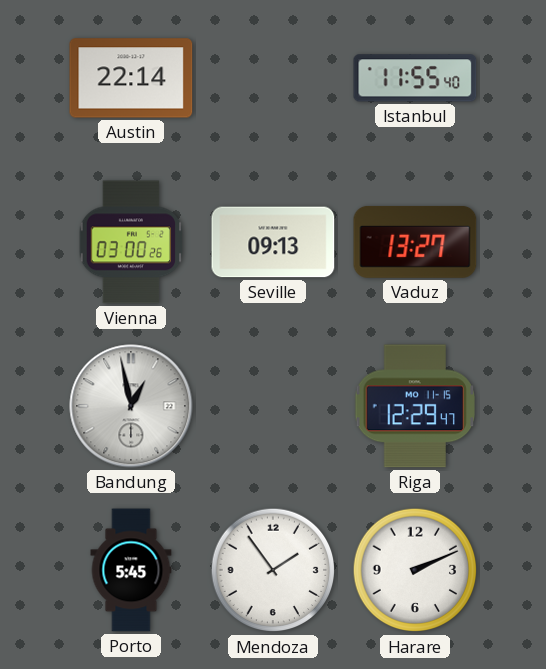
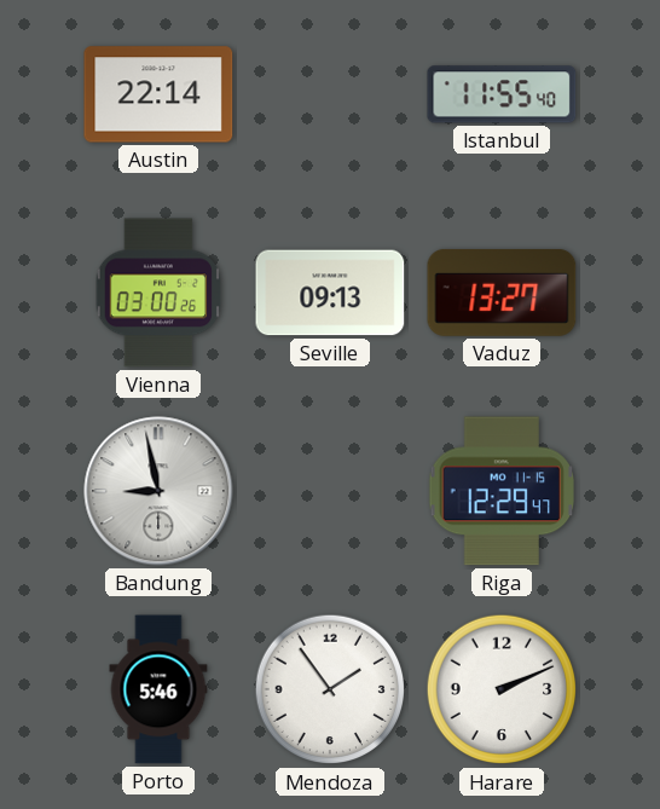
Bandung: 12:58 -> 8:58
Porto: 5:45 -> 5:46
